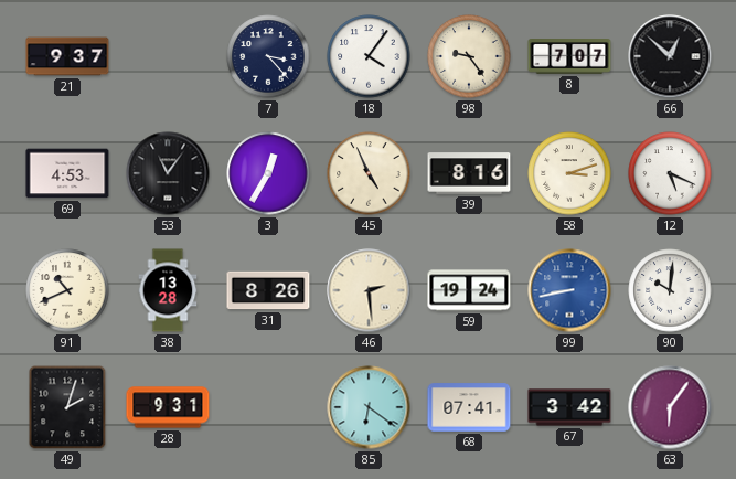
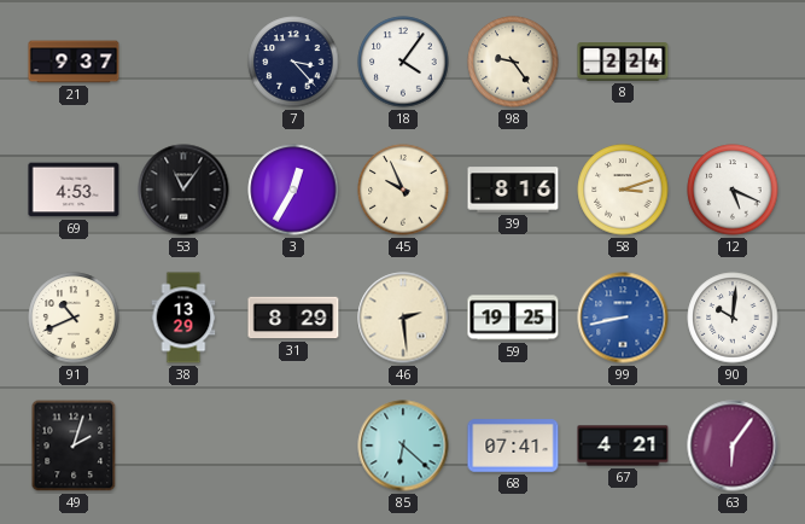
8: 7:07 -> 2:24
66: 12:52 -> none
45: 4:56 -> 9:56
38: 13:28 -> 13:29
31: 8:26 -> 8:29
59: 19:24 -> 19:25
28: 9:31 -> none
85: 6:21 -> 6:22
67: 3:42 -> 4:21
